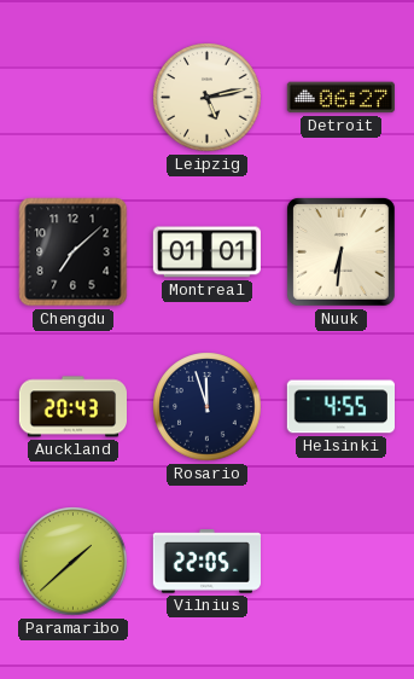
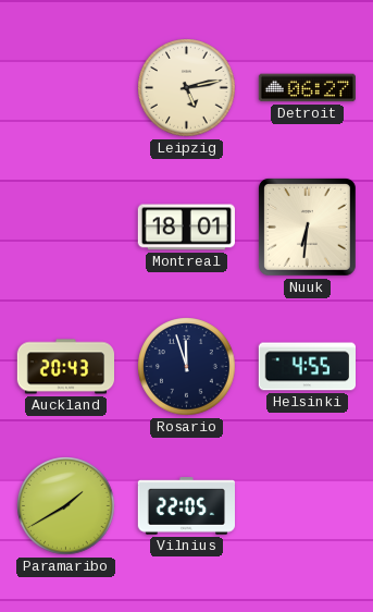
Chengdu: 7:08 -> none
Montreal: 01:01 -> 18:01
Paramaribo: 1:38 -> 1:40
